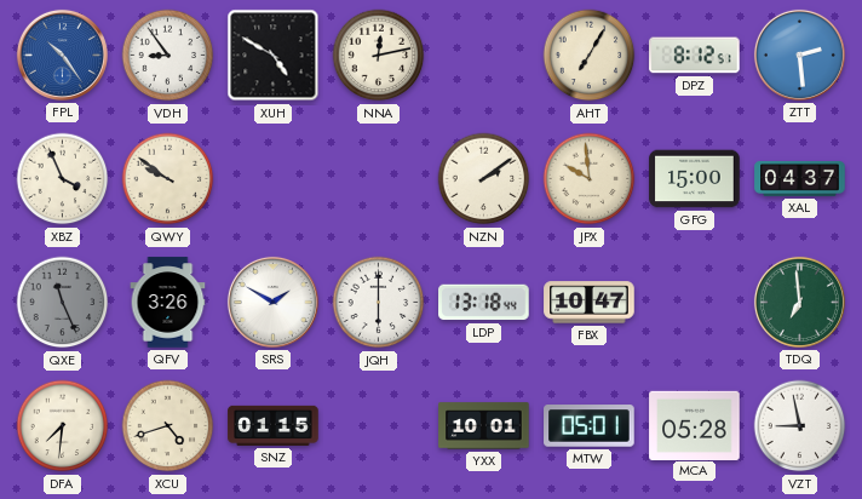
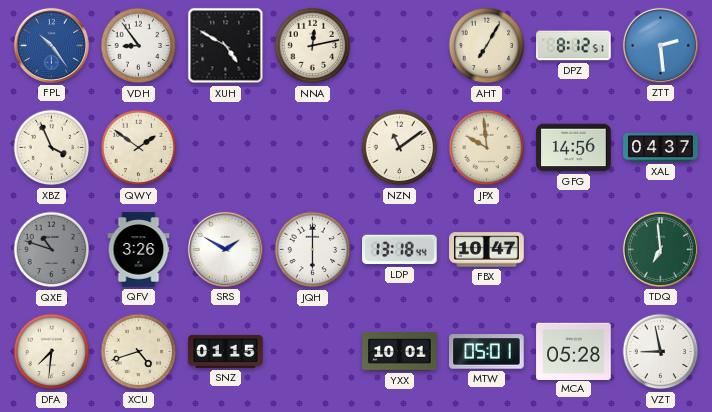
QWY: 9:51 -> 1:51
NZN: 2:09 -> 11:09
GFG: 15:00 -> 14:56
QXE: 11:26 -> 10:48
